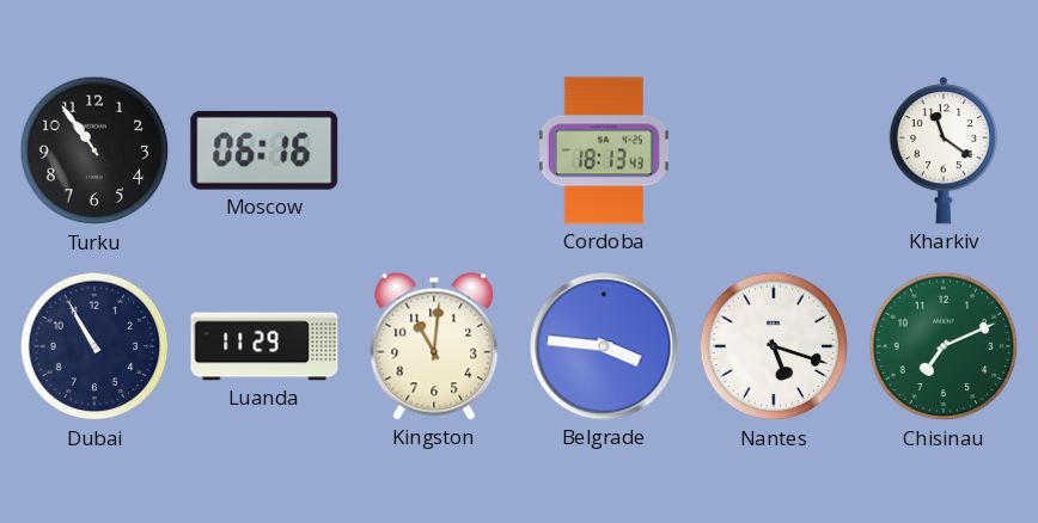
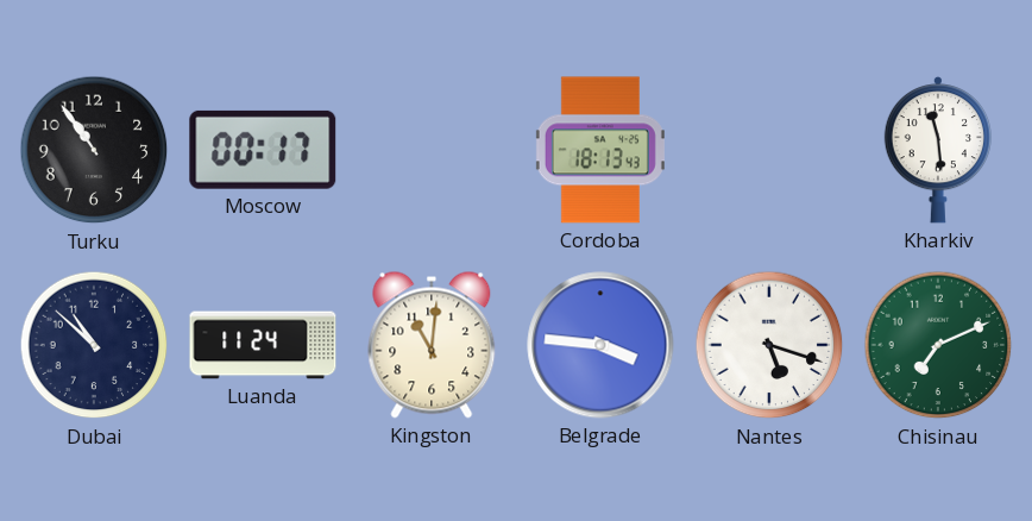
Moscow: 06:16 -> 00:17
Kharkiv: 11:21 -> 11:29
Dubai: 10:55 -> 10:52
Luanda: 11:29 -> 11:24
